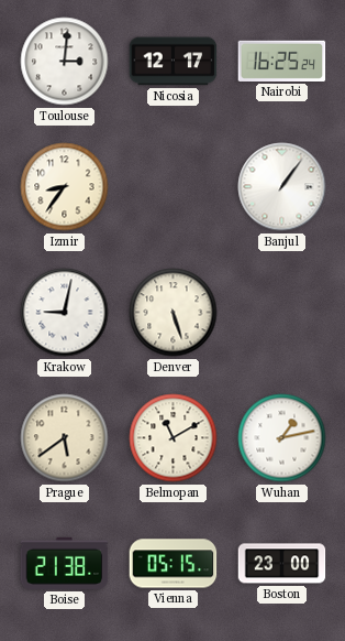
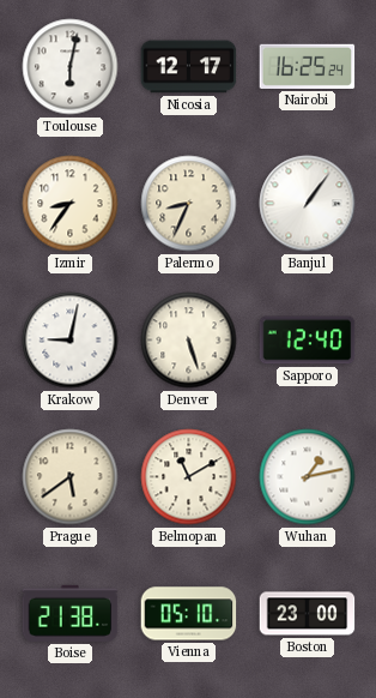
Toulouse: 3:01 -> 6:02
Palermo: none -> 8:34
Sapporo: none -> 12:40
Vienna: 05:15 -> 05:10
